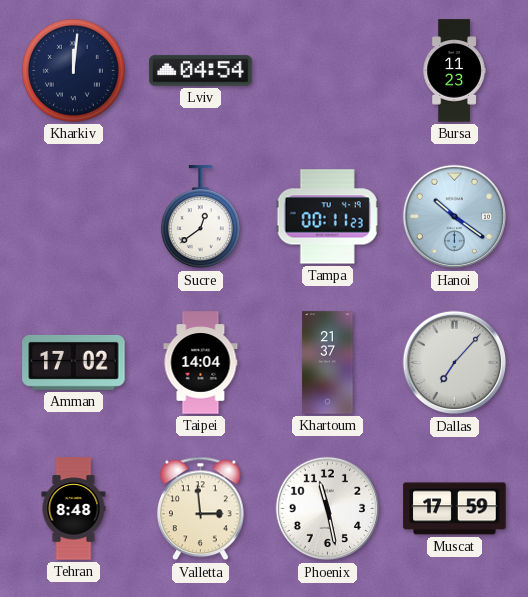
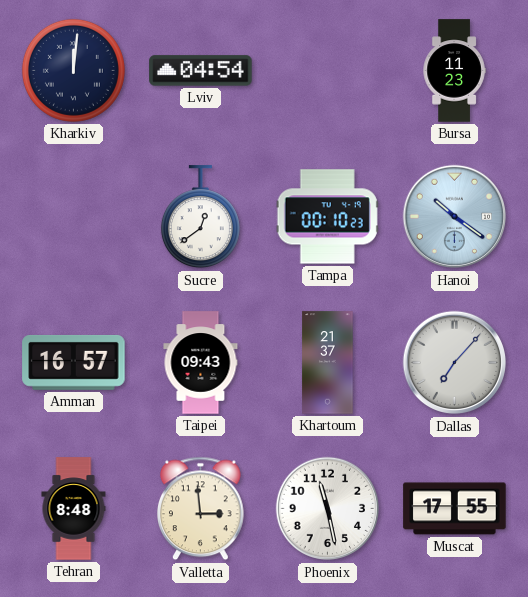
Tampa: 00:11 -> 00:10
Amman: 17:02 -> 16:57
Taipei: 14:04 -> 09:43
Muscat: 17:59 -> 17:55
